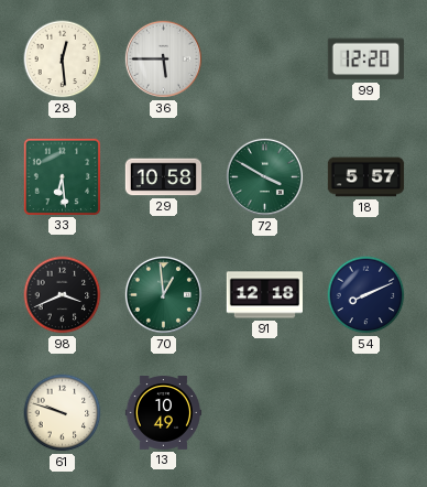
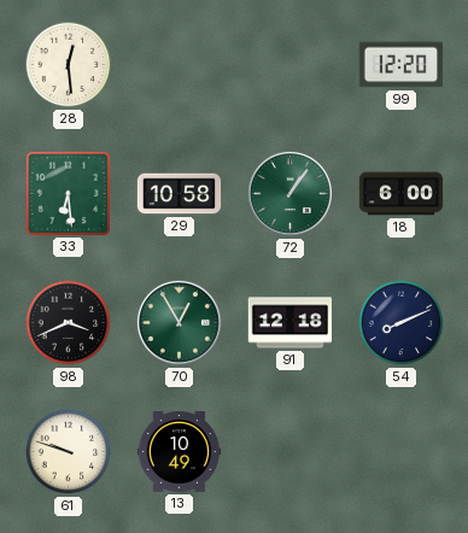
36: 5:45 -> none
72: 3:50 -> 1:06
18: 5:57 -> 6:00
70: 12:59 -> 12:55
